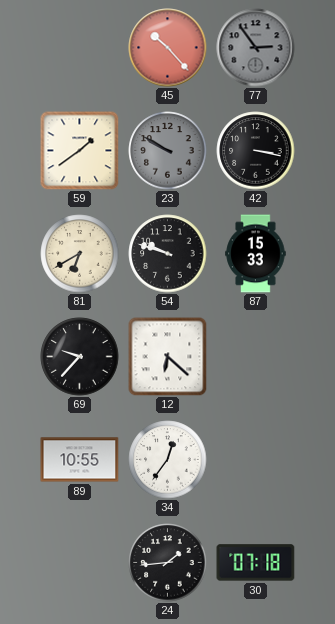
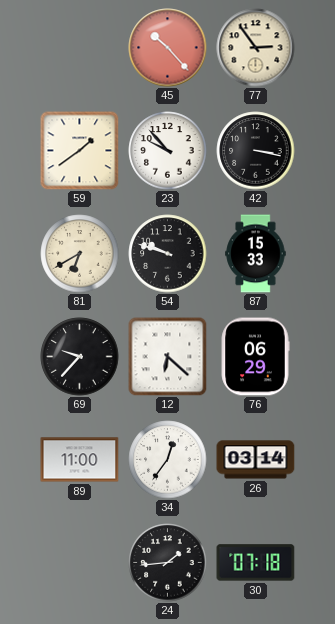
77 dial: grey -> cream
23: 9:50 -> 9:53
23 dial: grey -> white
76: none -> 06:29
89: 10:55 -> 11:00
26: none -> 03:14
